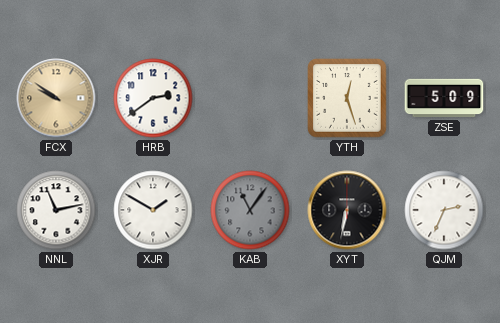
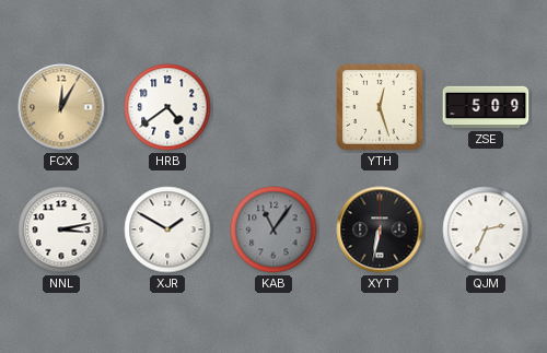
FCX: 9:51 -> 12:05
HRB: 2:39 -> 4:39
NNL: 11:13 -> 3:13
